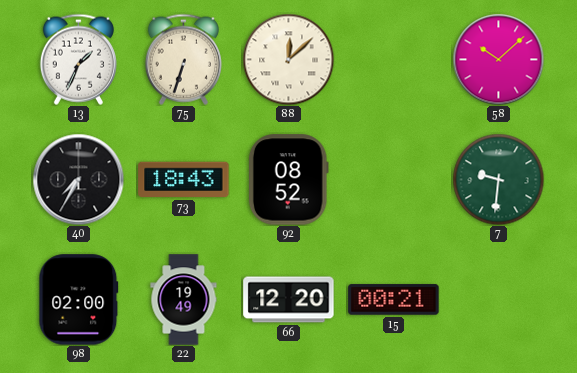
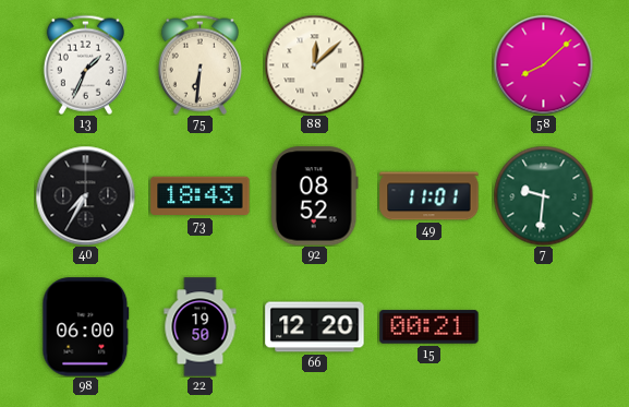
75: 6:33 -> 6:31
58: 10:08 -> 8:08
49: none -> 11:01
98: 02:00 -> 06:00
22: 19:49 -> 19:50
